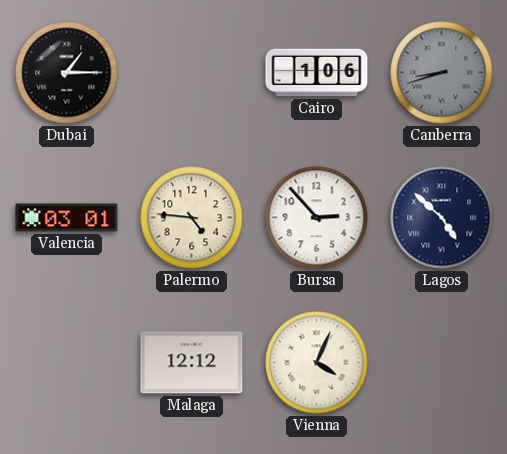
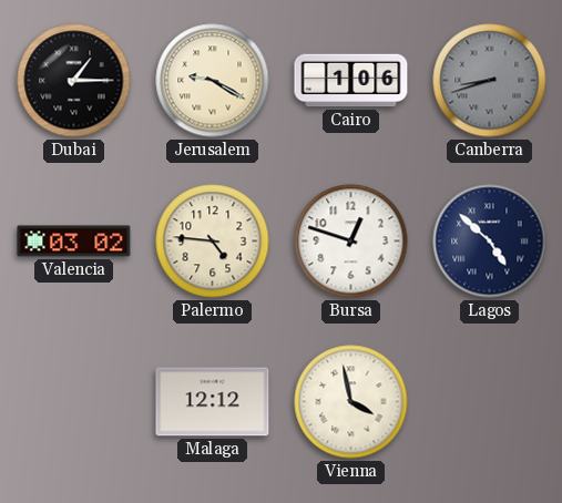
Jerusalem: none -> 9:20
Valencia: 03:01 -> 03:02
Bursa: 2:53 -> 12:48
Vienna: 4:04 -> 3:58
